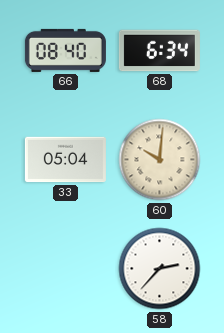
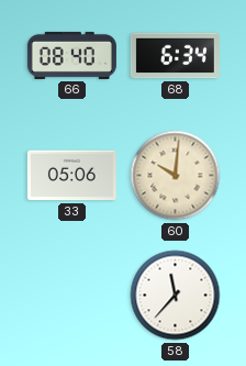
33: 05:04 -> 05:06
58: 2:37 -> 11:37
